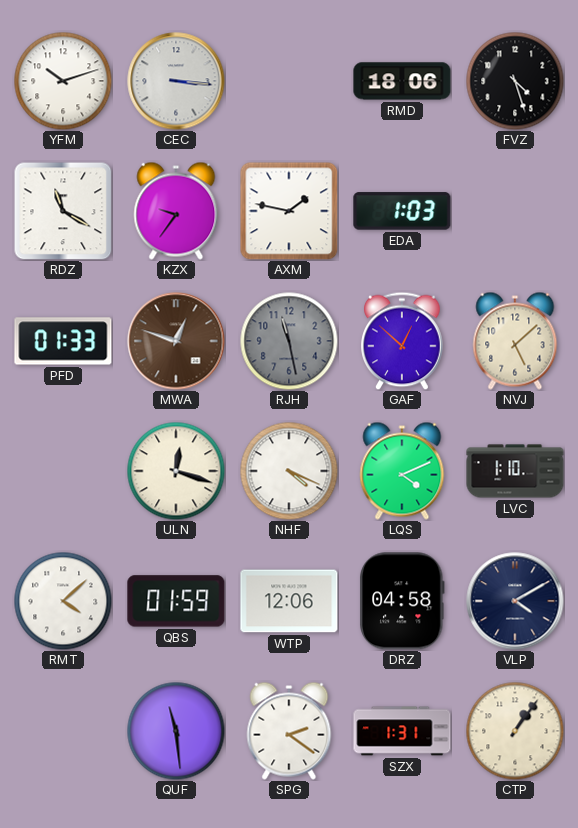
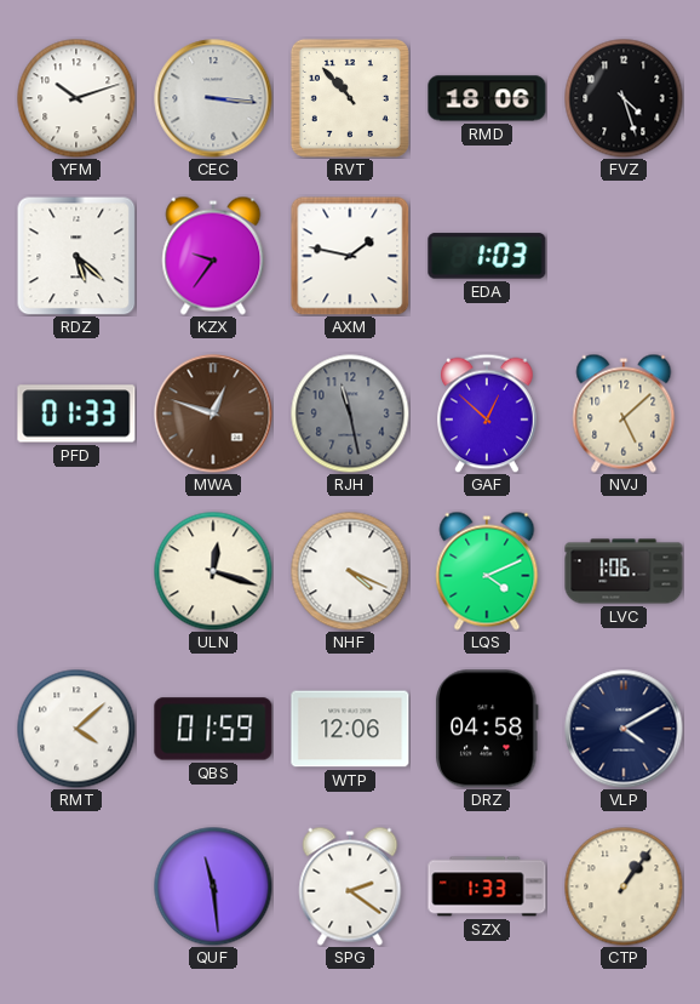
RVT: none -> 10:53
RDZ: 11:20 -> 5:22
LVC: 1:10 -> 1:06
SZX: 1:31 -> 1:33
